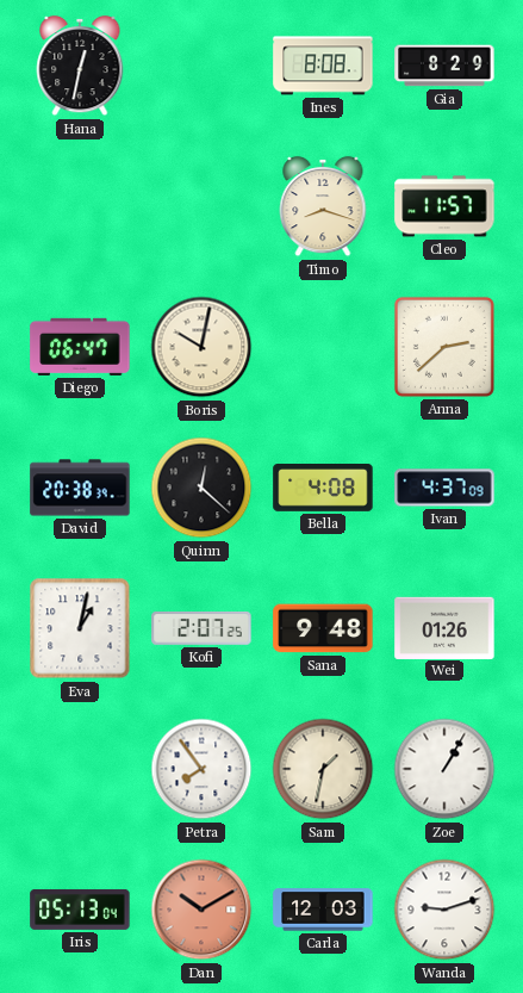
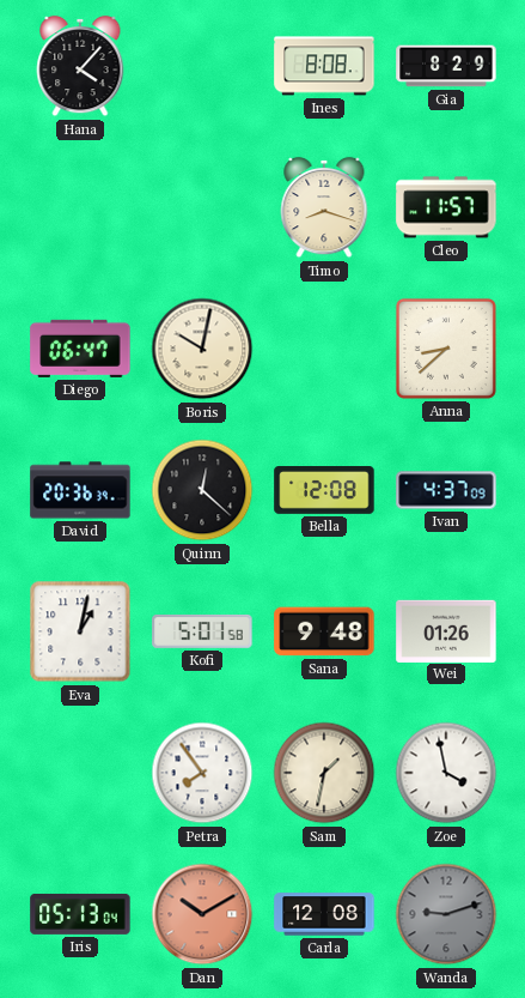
Hana: 12:32 -> 4:07
Anna: 2:38 -> 8:38
David: 20:38 -> 20:36
Bella: 4:08 -> 12:08
Kofi: 2:07 -> 5:01
Zoe: 1:05 -> 3:58
Carla: 12:03 -> 12:08
Wanda dial: white -> grey
